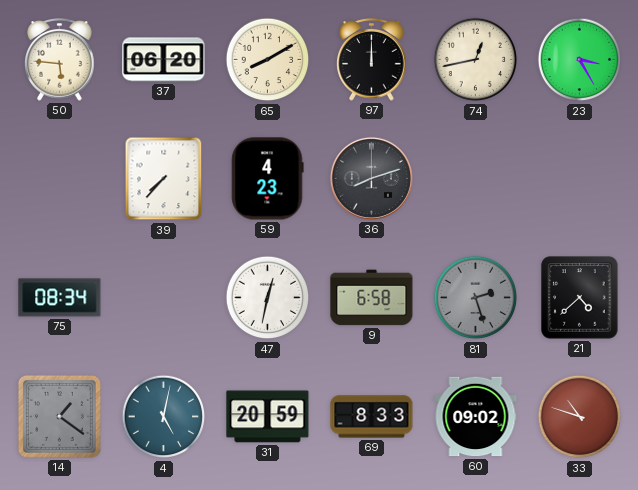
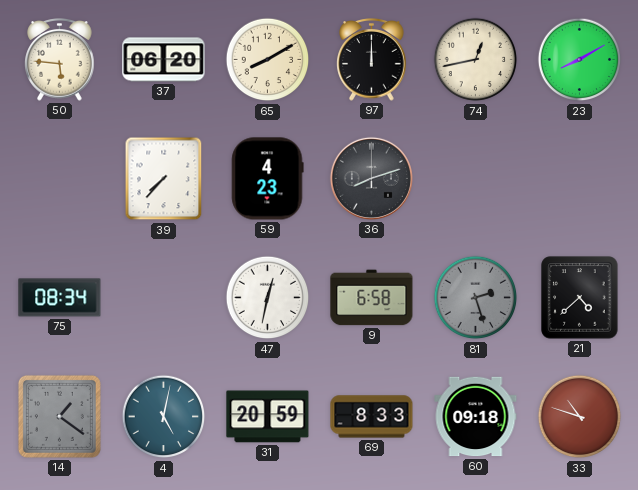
23: 3:25 -> 8:10
60: 09:02 -> 09:18
